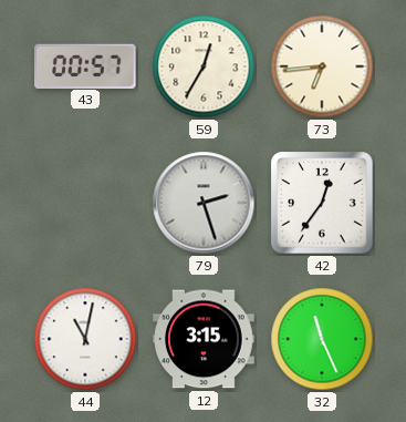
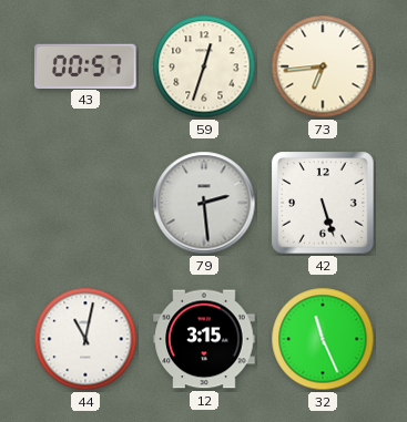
59: 12:35 -> 12:33
79: 2:27 -> 2:29
42: 12:36 -> 5:27
